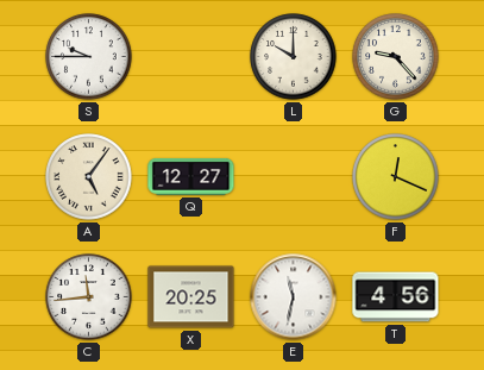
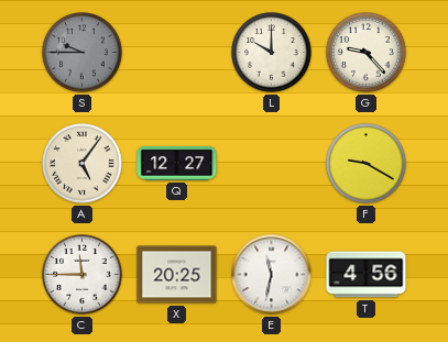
S dial: white -> grey
F: 12:19 -> 9:20
C: 11:44 -> 11:45
